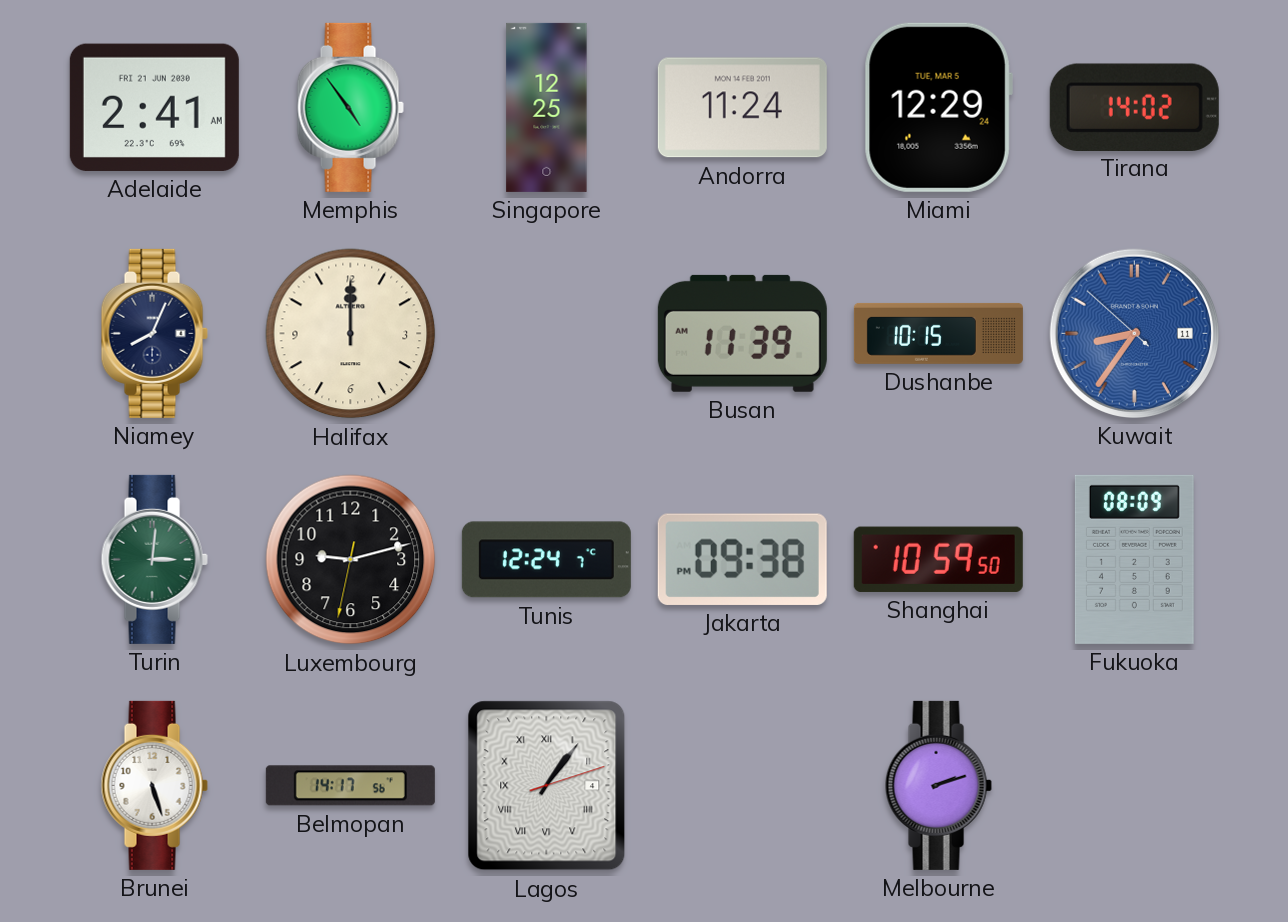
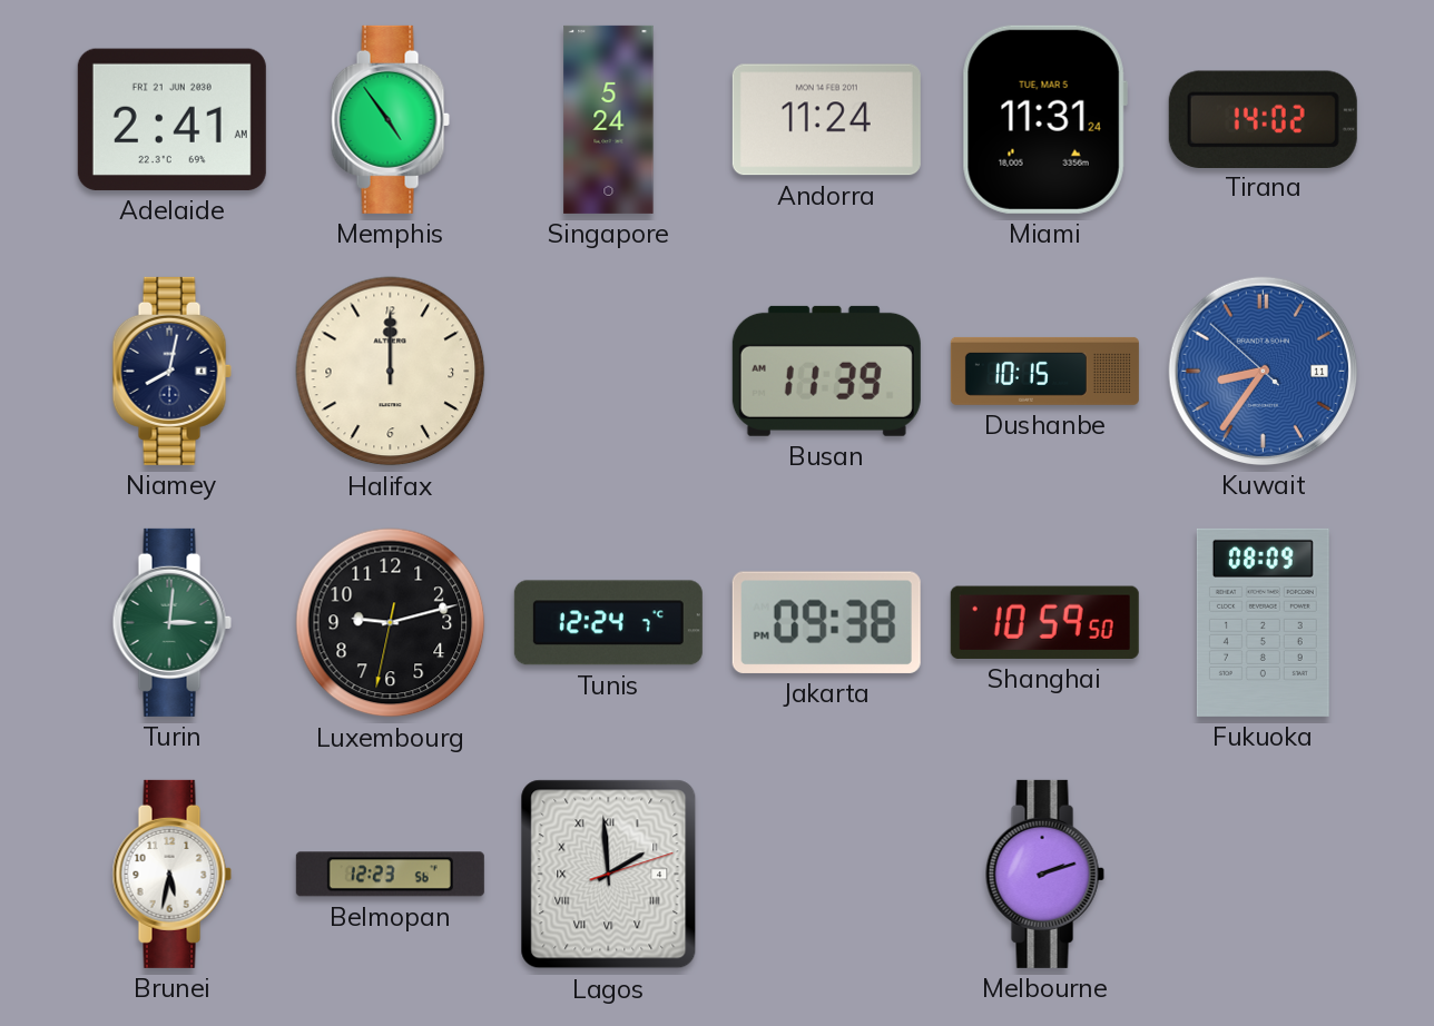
Singapore: 12:25 -> 5:24
Miami: 12:29 -> 11:31
Niamey: 8:04 -> 8:02
Brunei: 5:27 -> 5:32
Belmopan: 14:17 -> 12:23
Lagos: 1:06 -> 1:59
